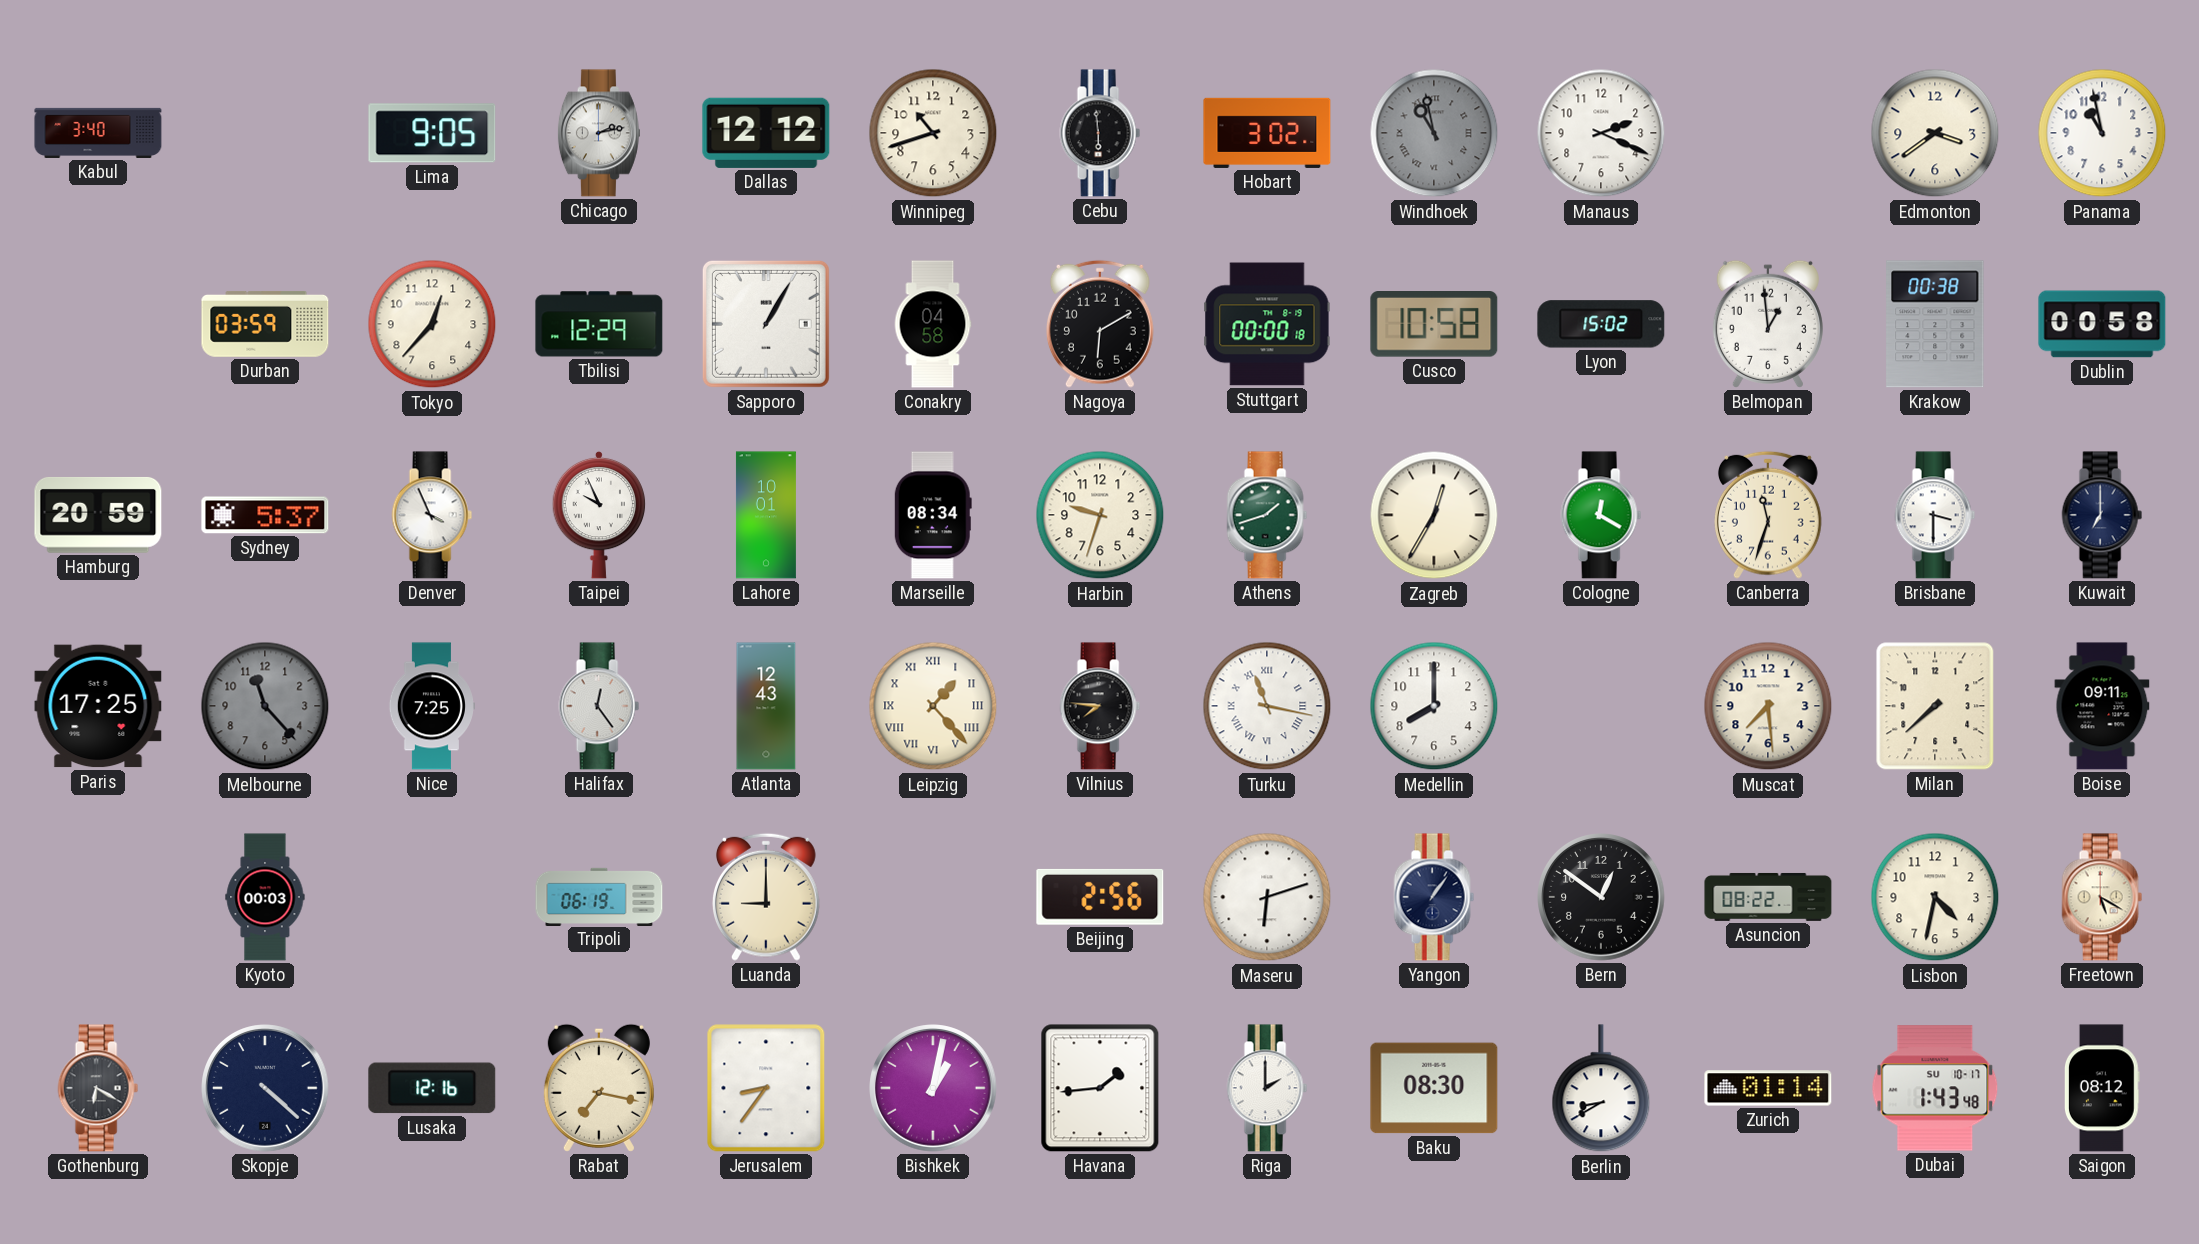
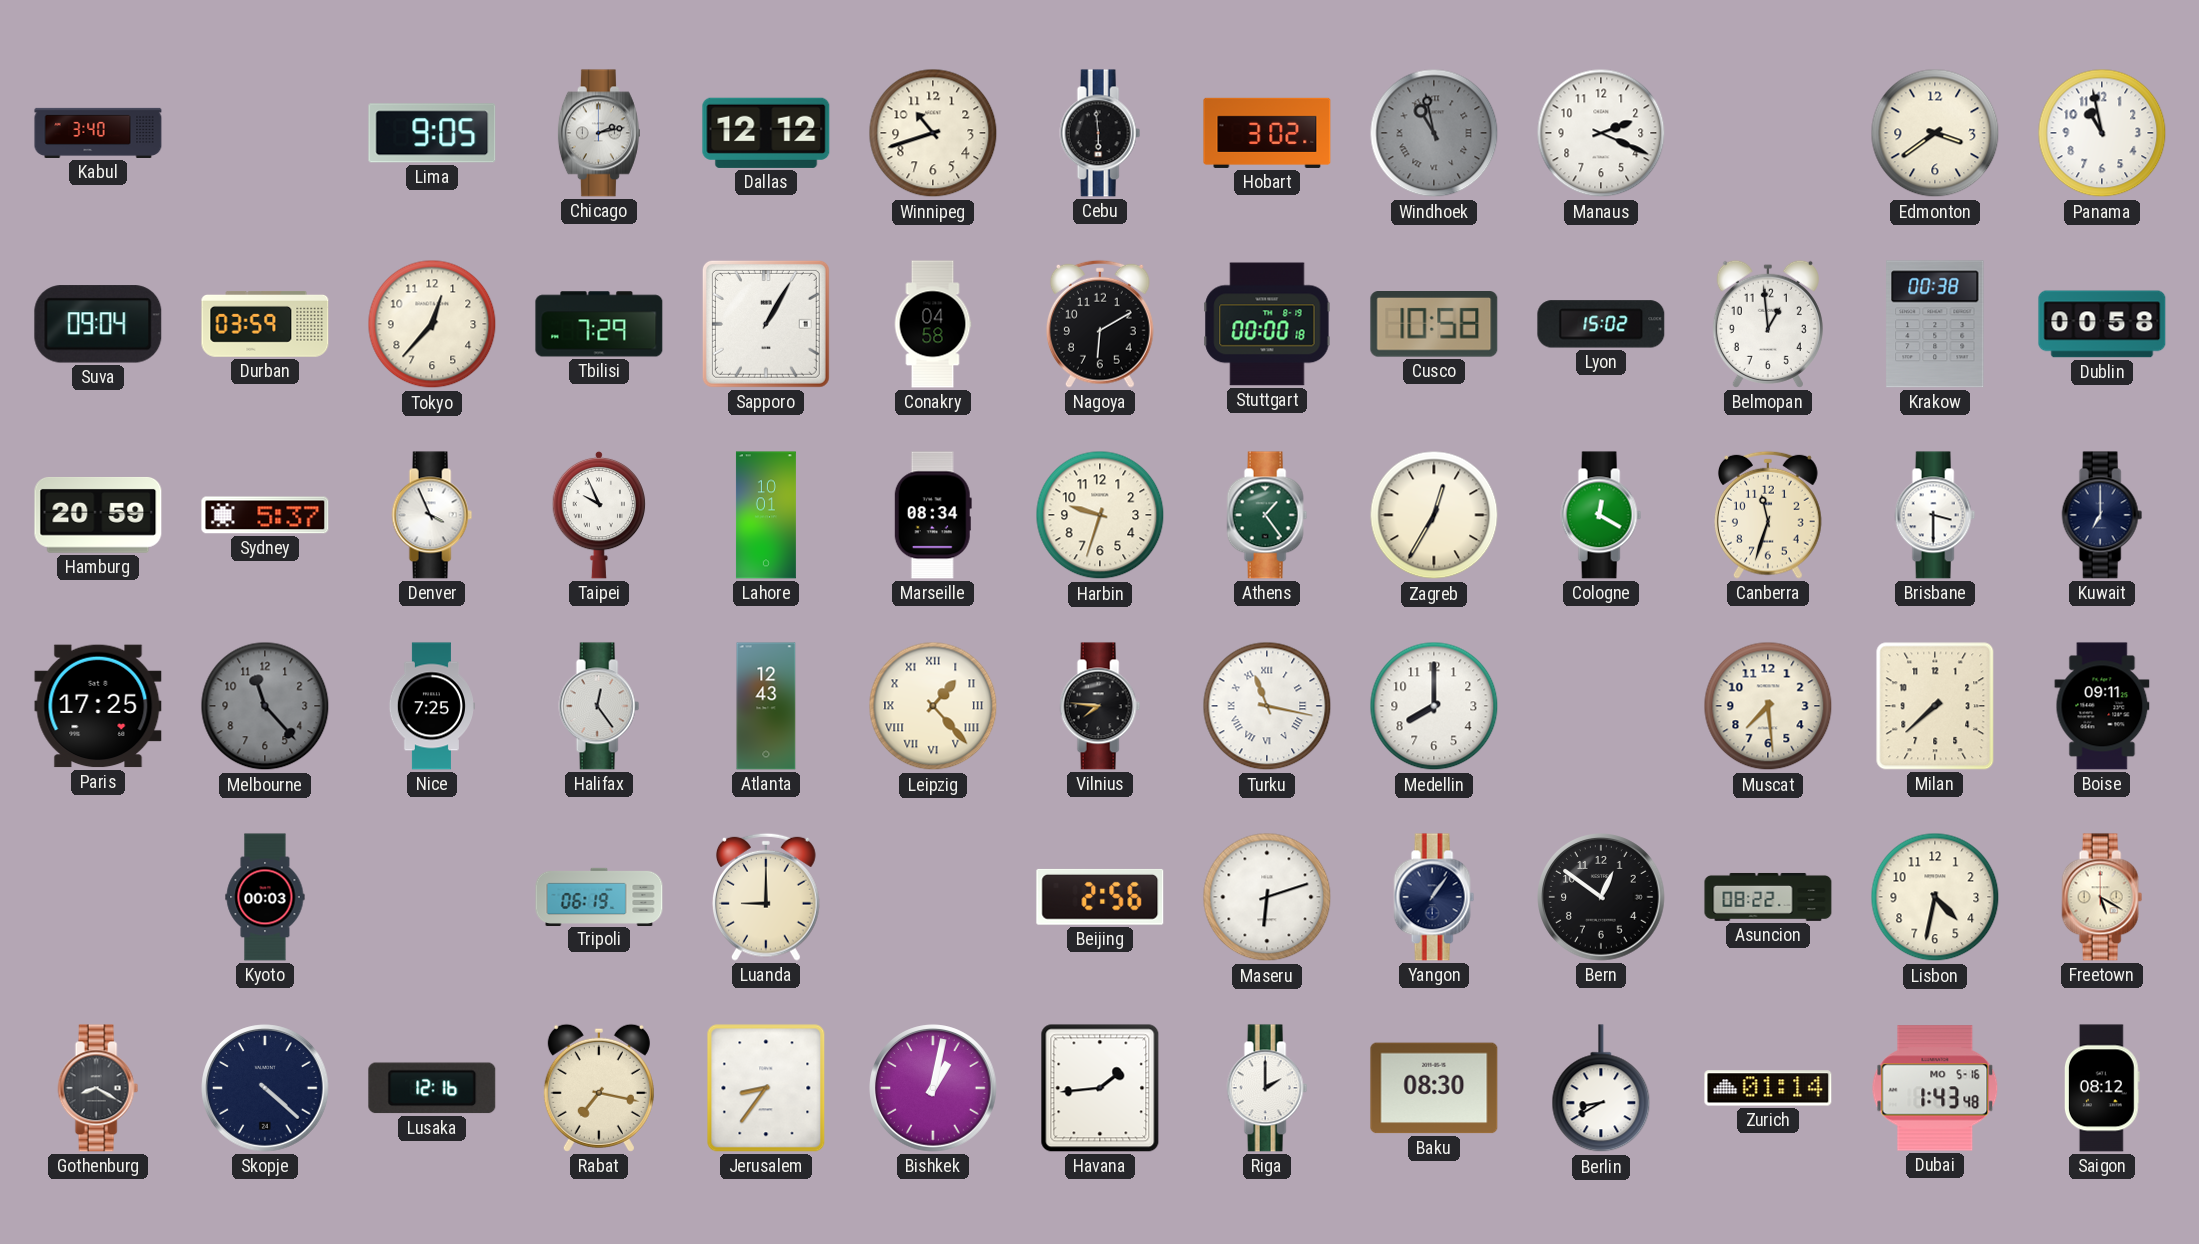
Suva: none -> 09:04
Tbilisi: 12:29 -> 7:29
Athens: 1:42 -> 1:24
Gothenburg: 6:20 -> 8:20
Dubai date: SU 10-17 -> MO 5-16
